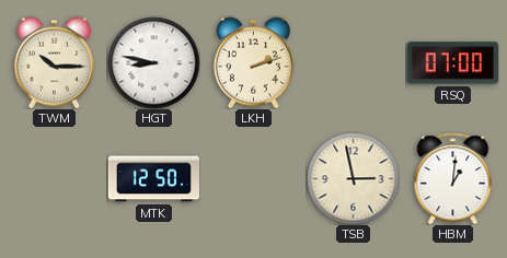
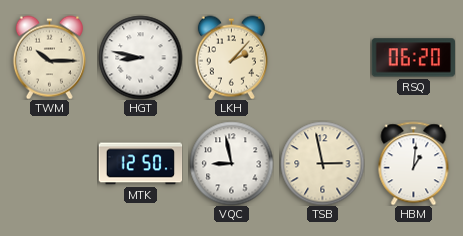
LKH: 2:12 -> 2:07
RSQ: 07:00 -> 06:20
VQC: none -> 8:58
